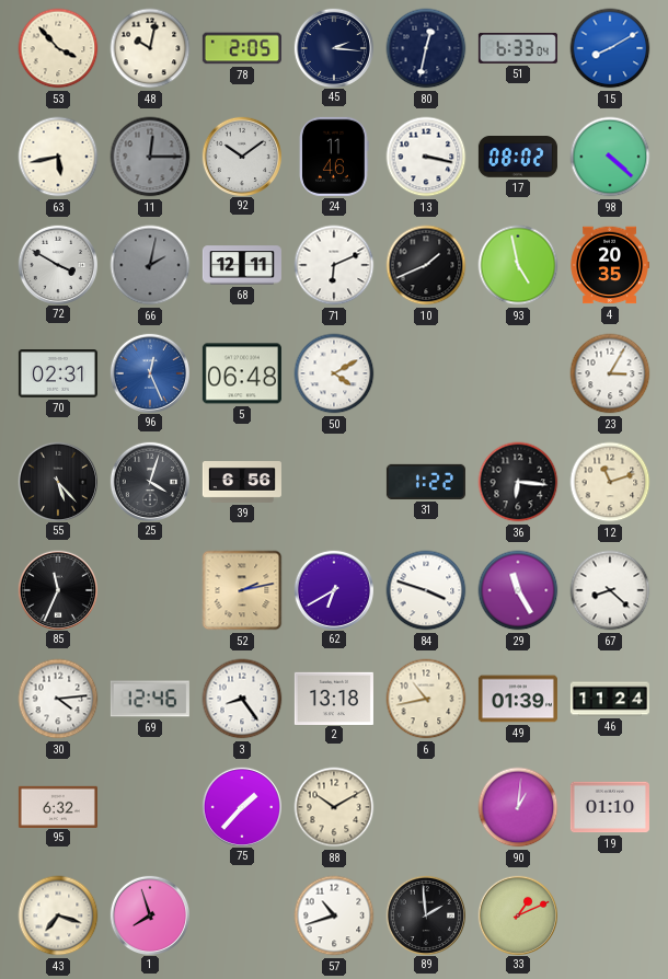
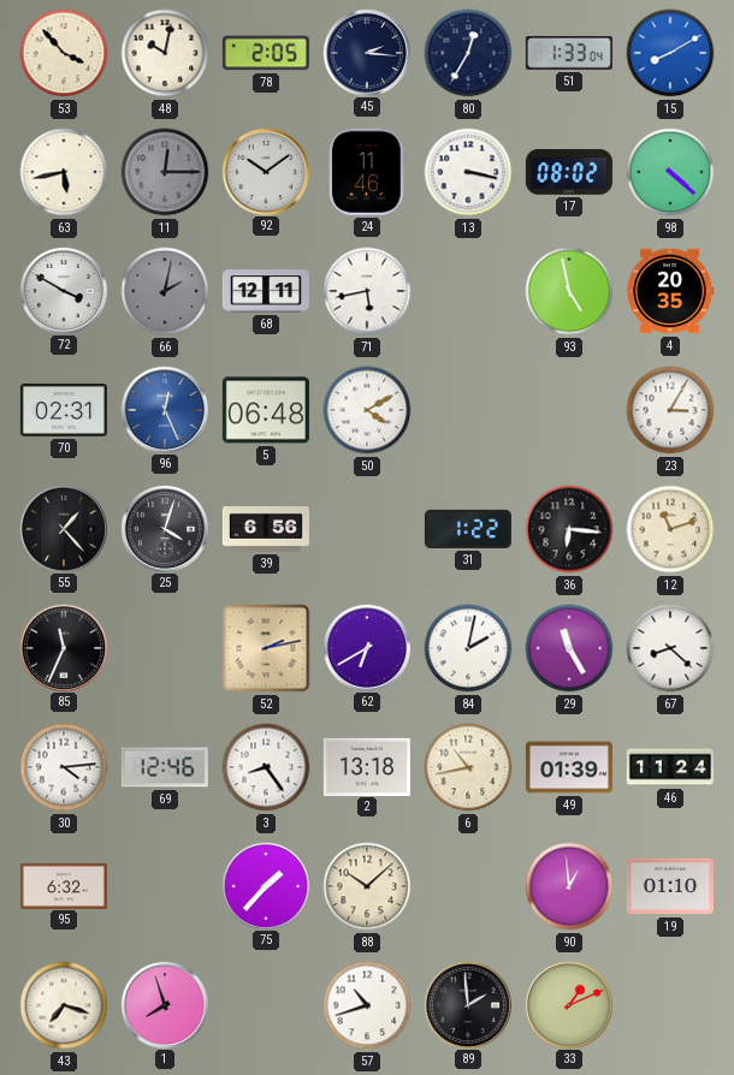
80: 12:32 -> 12:35
51: 6:33 -> 1:33
71: 6:11 -> 5:43
10: 1:41 -> none
55: 5:23 -> 1:23
84: 3:48 -> 2:02
88: 10:10 -> 10:08
90: 1:01 -> 12:59
